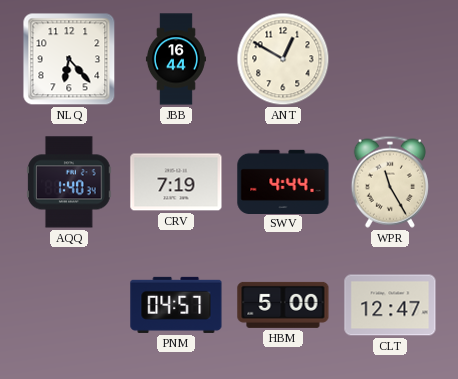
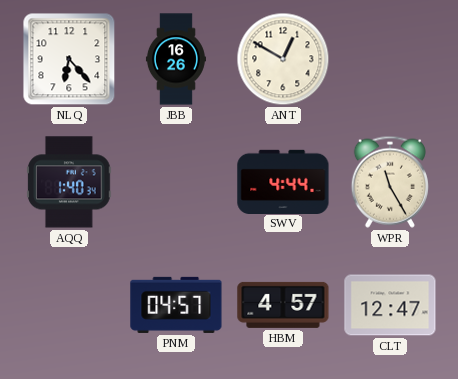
JBB: 16:44 -> 16:26
CRV: 7:19 -> none
HBM: 5:00 -> 4:57
